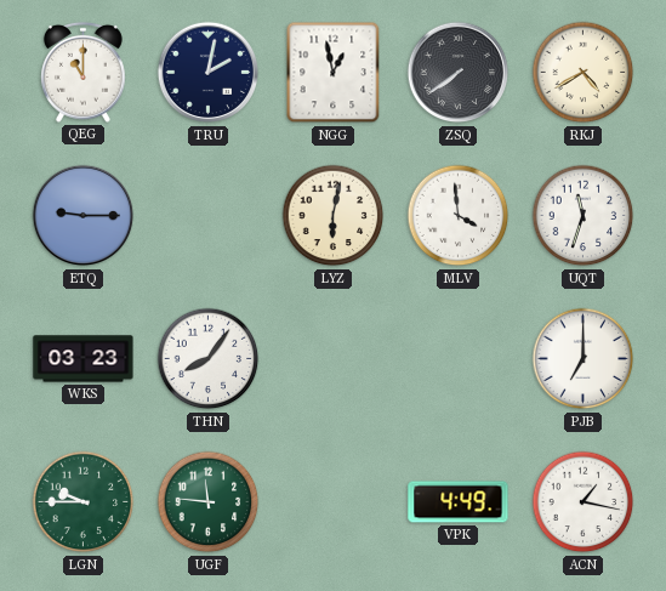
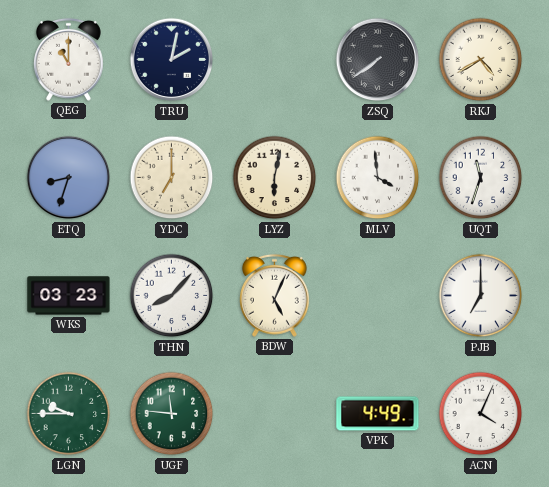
NGG: 12:58 -> none
ETQ: 9:15 -> 8:33
YDC: none -> 7:00
THN: 8:06 -> 8:07
BDW: none -> 5:04
ACN: 1:17 -> 4:04
